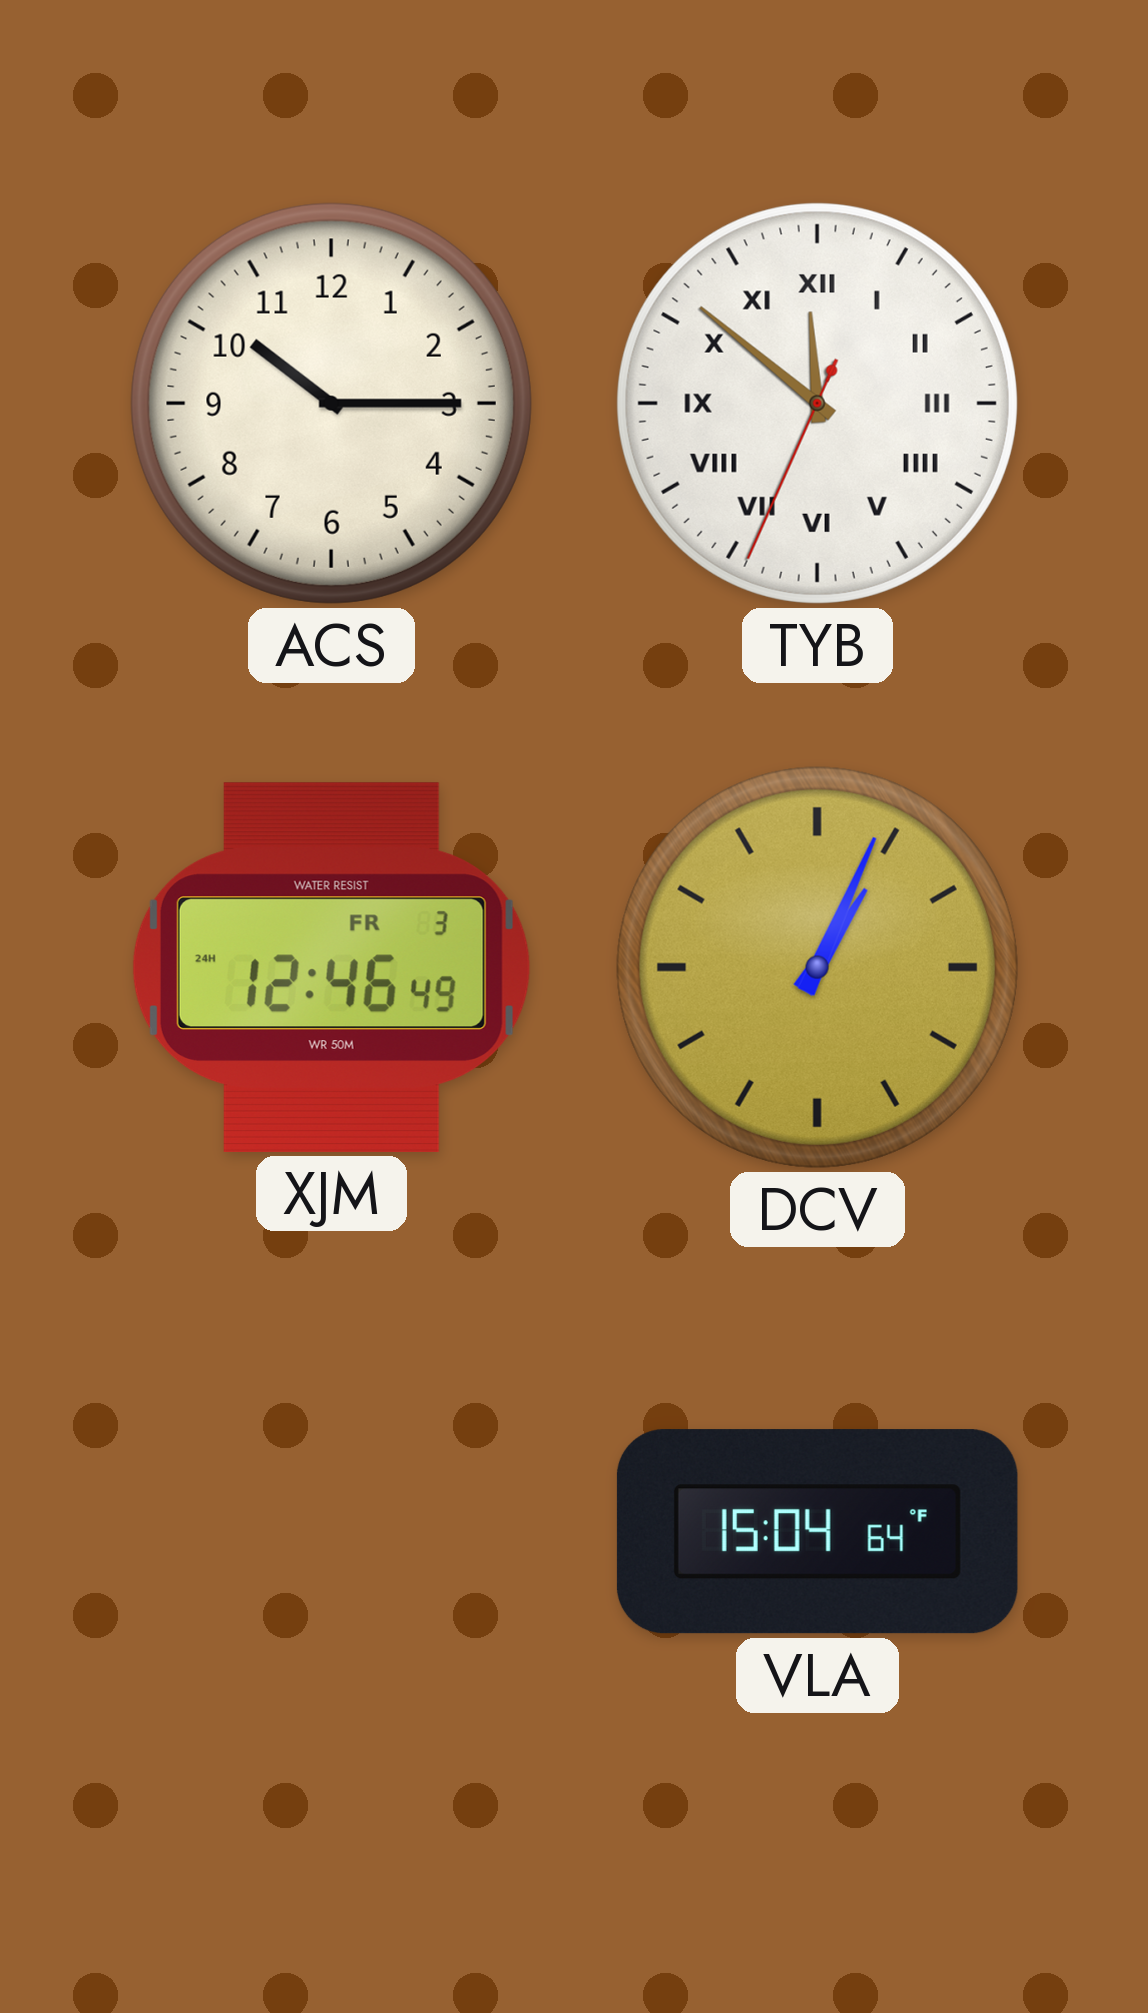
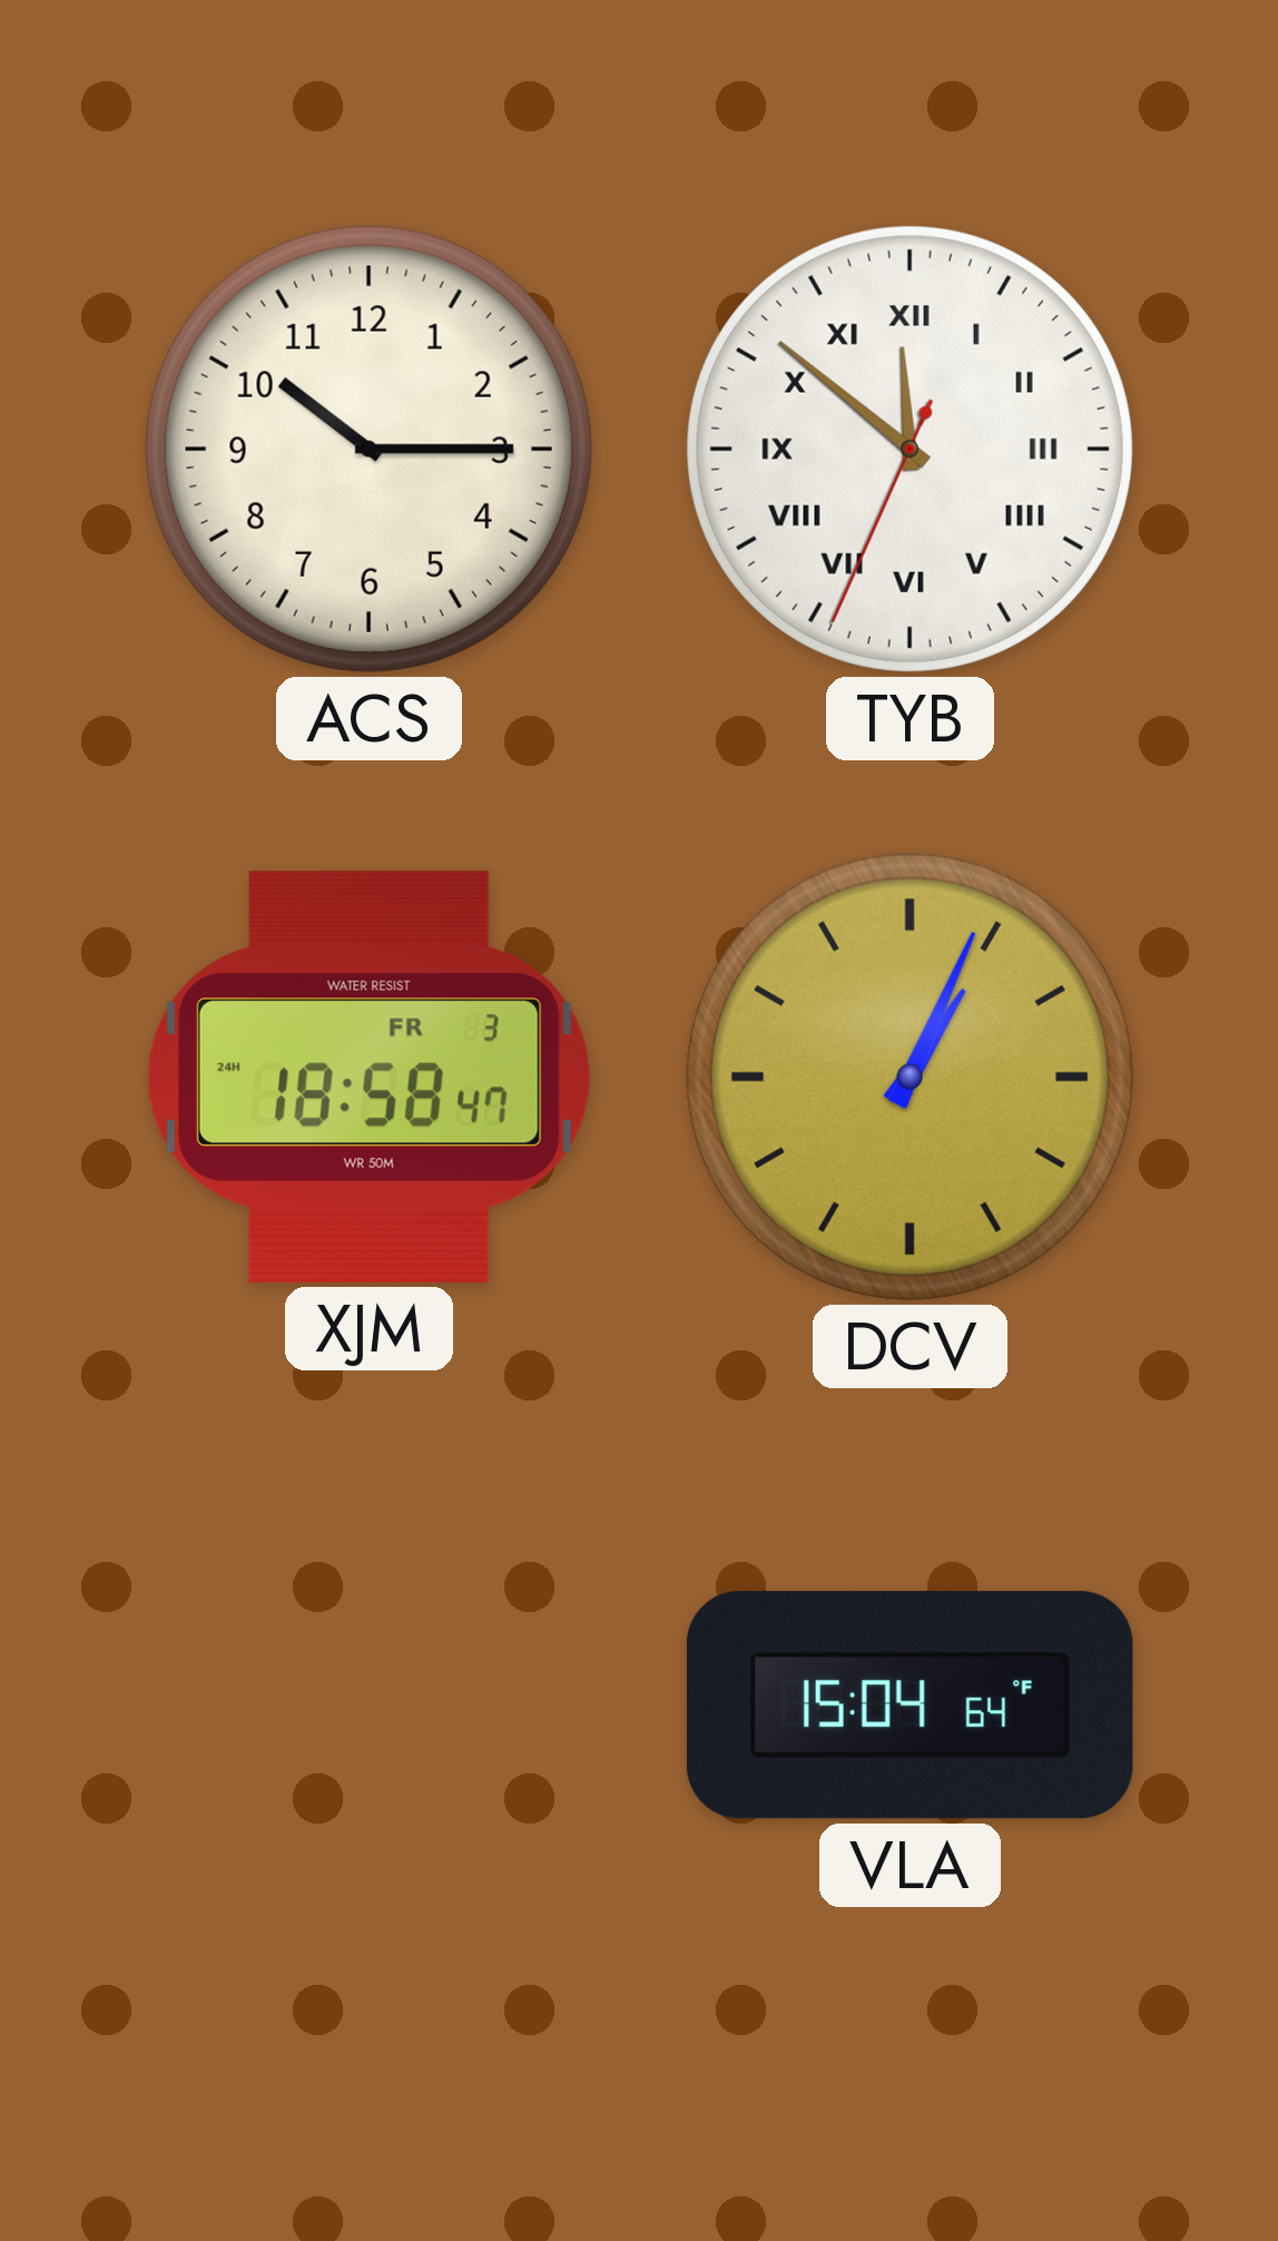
XJM: 12:46 -> 18:58
